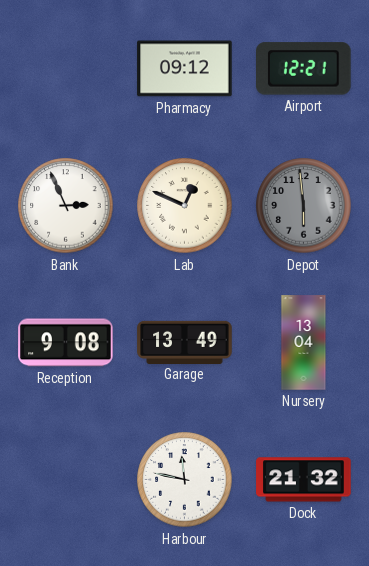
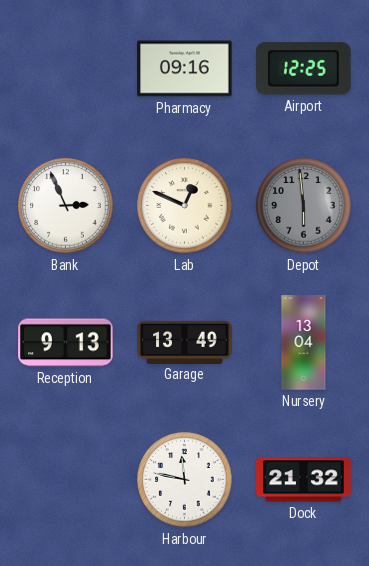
Pharmacy: 09:12 -> 09:16
Airport: 12:21 -> 12:25
Reception: 9:08 -> 9:13
